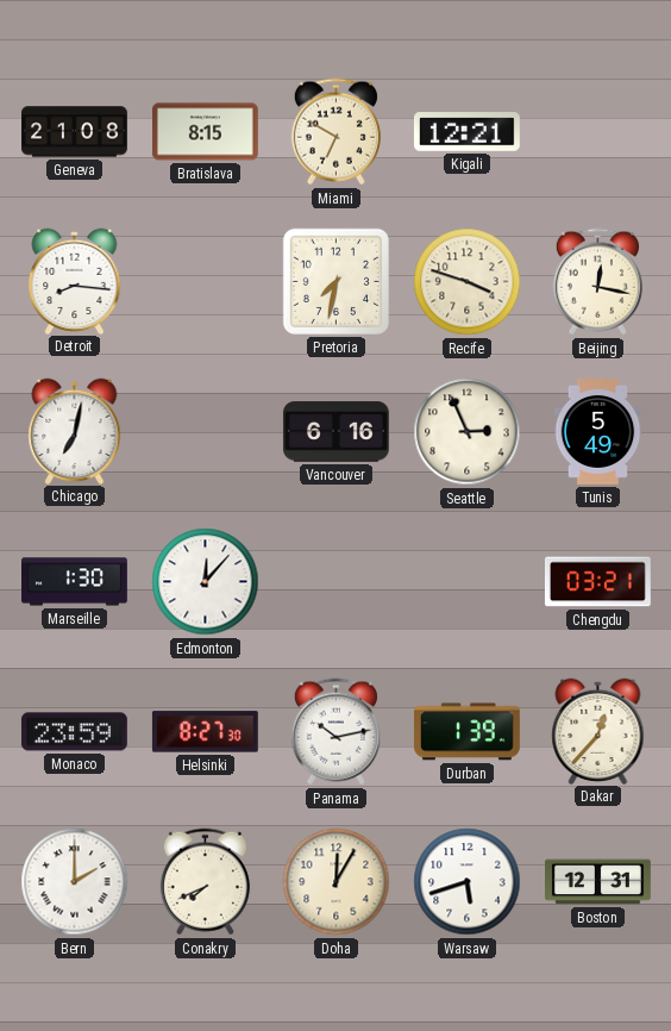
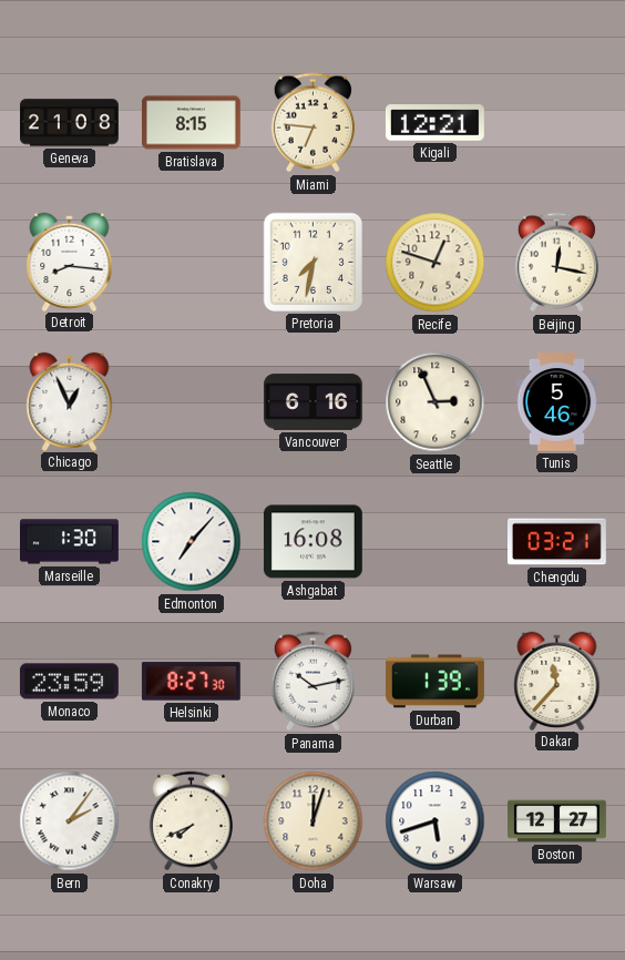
Miami: 6:50 -> 6:46
Recife: 3:48 -> 12:48
Chicago: 7:02 -> 12:56
Tunis: 5:49 -> 5:46
Edmonton: 12:07 -> 7:07
Ashgabat: none -> 16:08
Dakar: 12:37 -> 11:37
Bern: 2:00 -> 2:06
Doha: 12:05 -> 12:03
Boston: 12:31 -> 12:27
